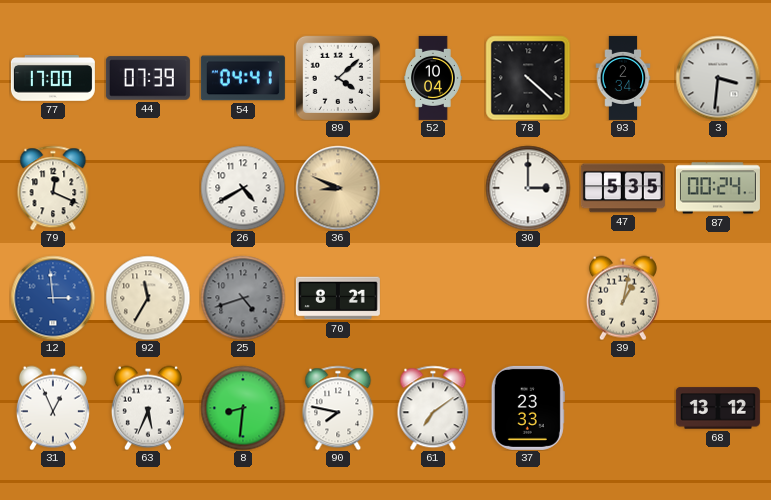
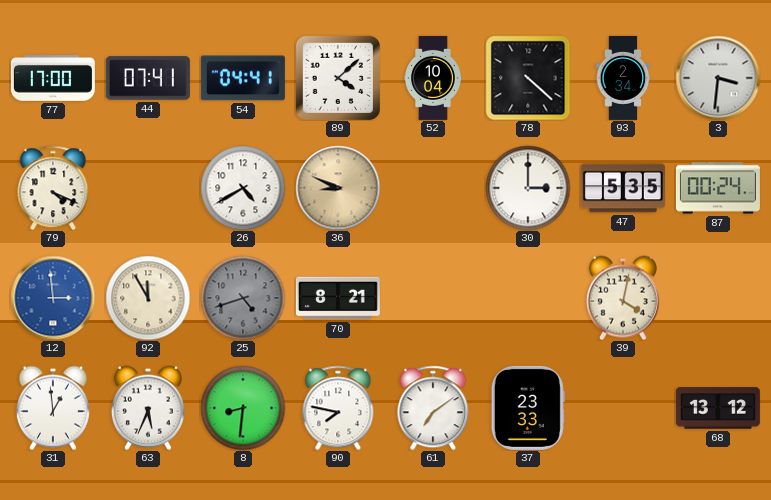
44: 07:39 -> 07:41
79: 12:19 -> 4:19
92: 11:35 -> 11:55
39: 1:02 -> 4:02
31: 12:56 -> 12:59
